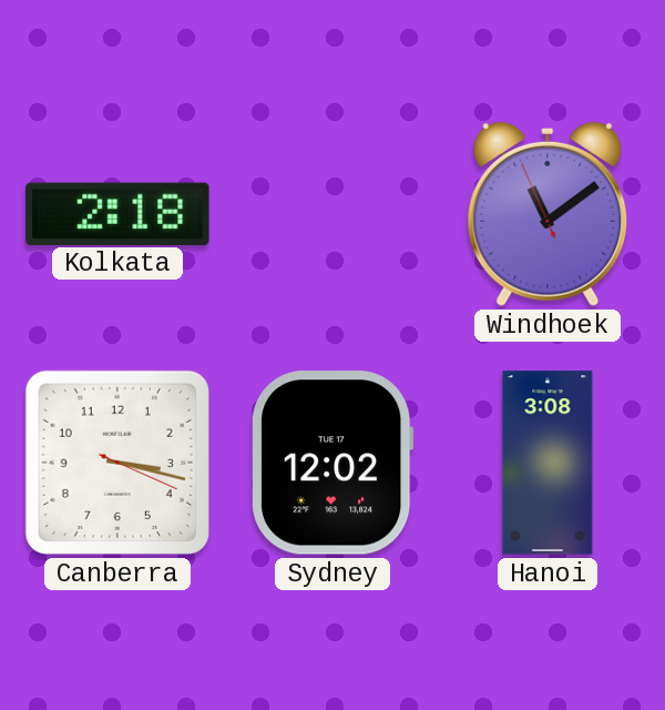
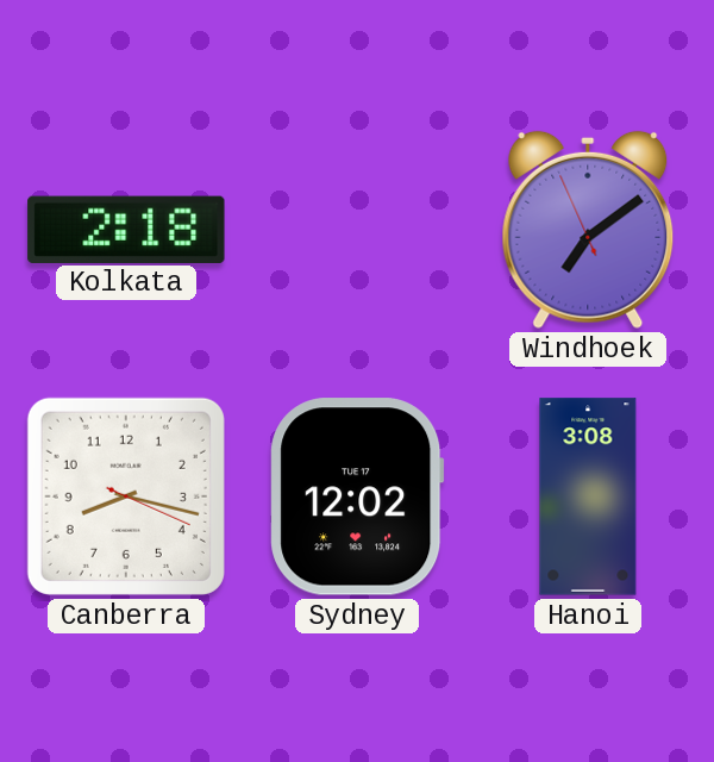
Windhoek: 11:08 -> 7:08
Canberra: 3:17 -> 8:17
